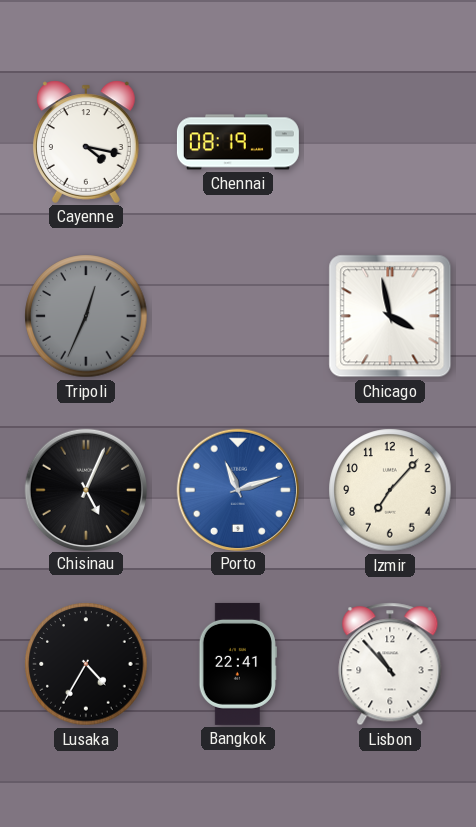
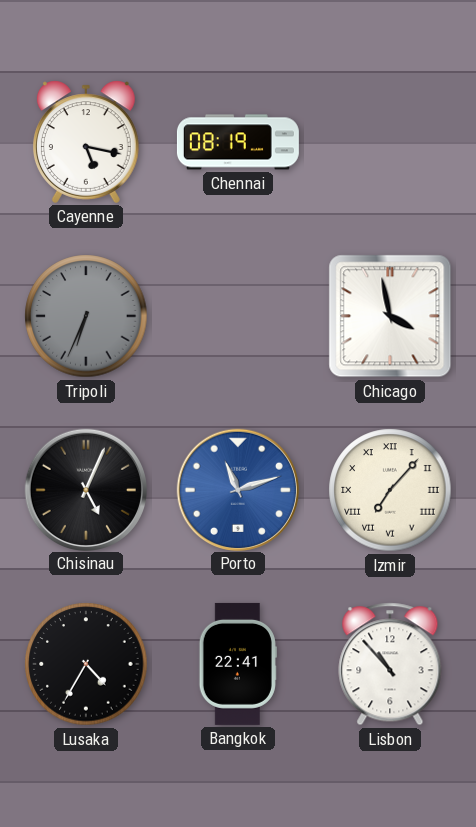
Cayenne: 4:17 -> 5:17
Tripoli: 12:34 -> 6:34
Izmir numerals: Arabic -> Roman
